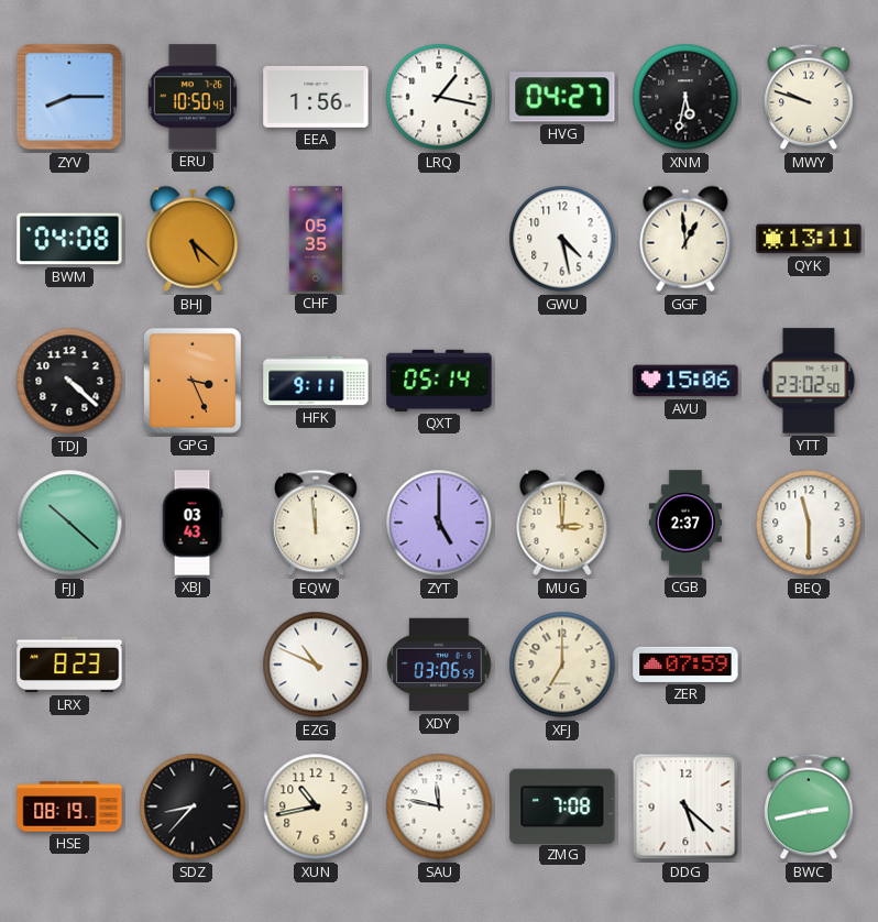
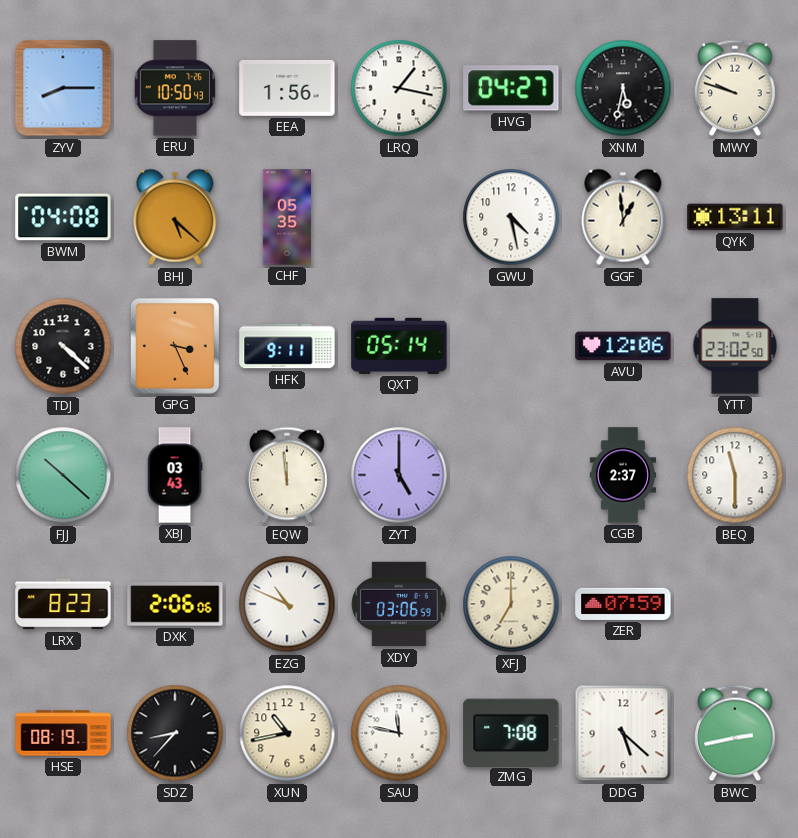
AVU: 15:06 -> 12:06
MUG: 3:00 -> none
DXK: none -> 2:06
